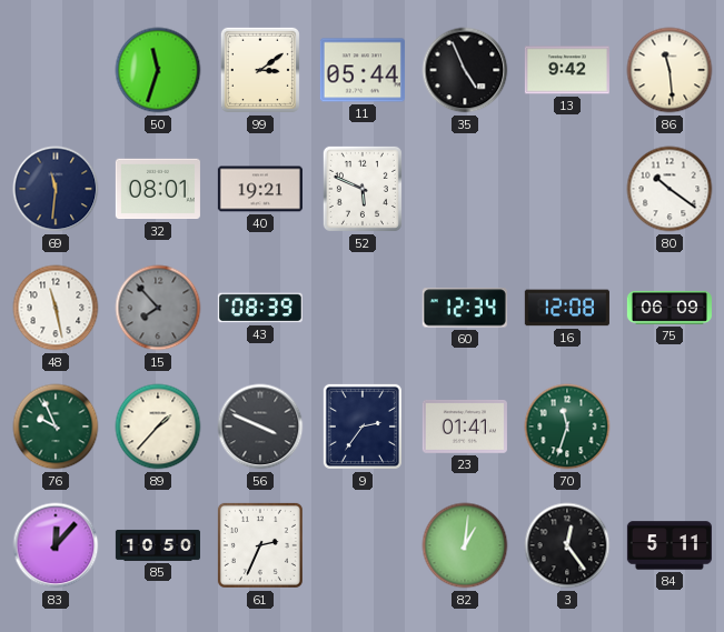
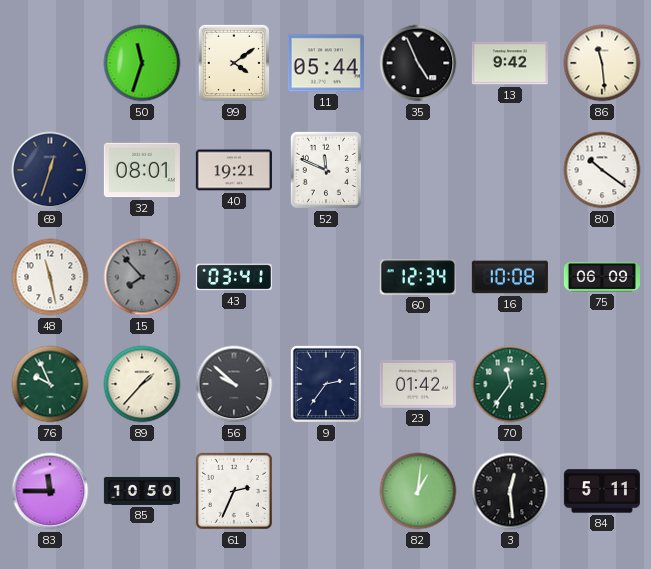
99: 3:09 -> 4:09
69: 11:31 -> 12:33
52: 5:49 -> 11:49
43: 08:39 -> 03:41
16: 12:08 -> 10:08
56: 3:49 -> 9:52
23: 01:41 -> 01:42
70: 11:33 -> 11:36
83: 12:07 -> 11:45
3: 12:24 -> 12:29
